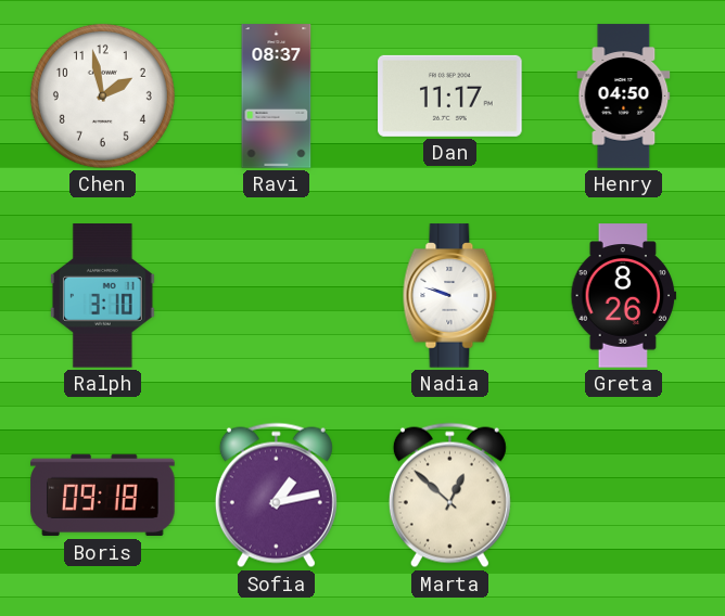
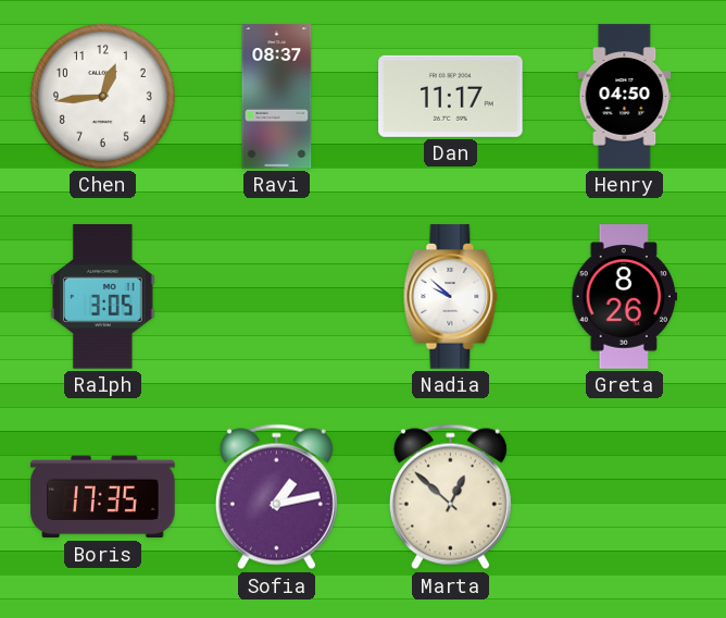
Chen: 1:58 -> 12:44
Ralph: 3:10 -> 3:05
Nadia: 9:48 -> 9:52
Boris: 09:18 -> 17:35
